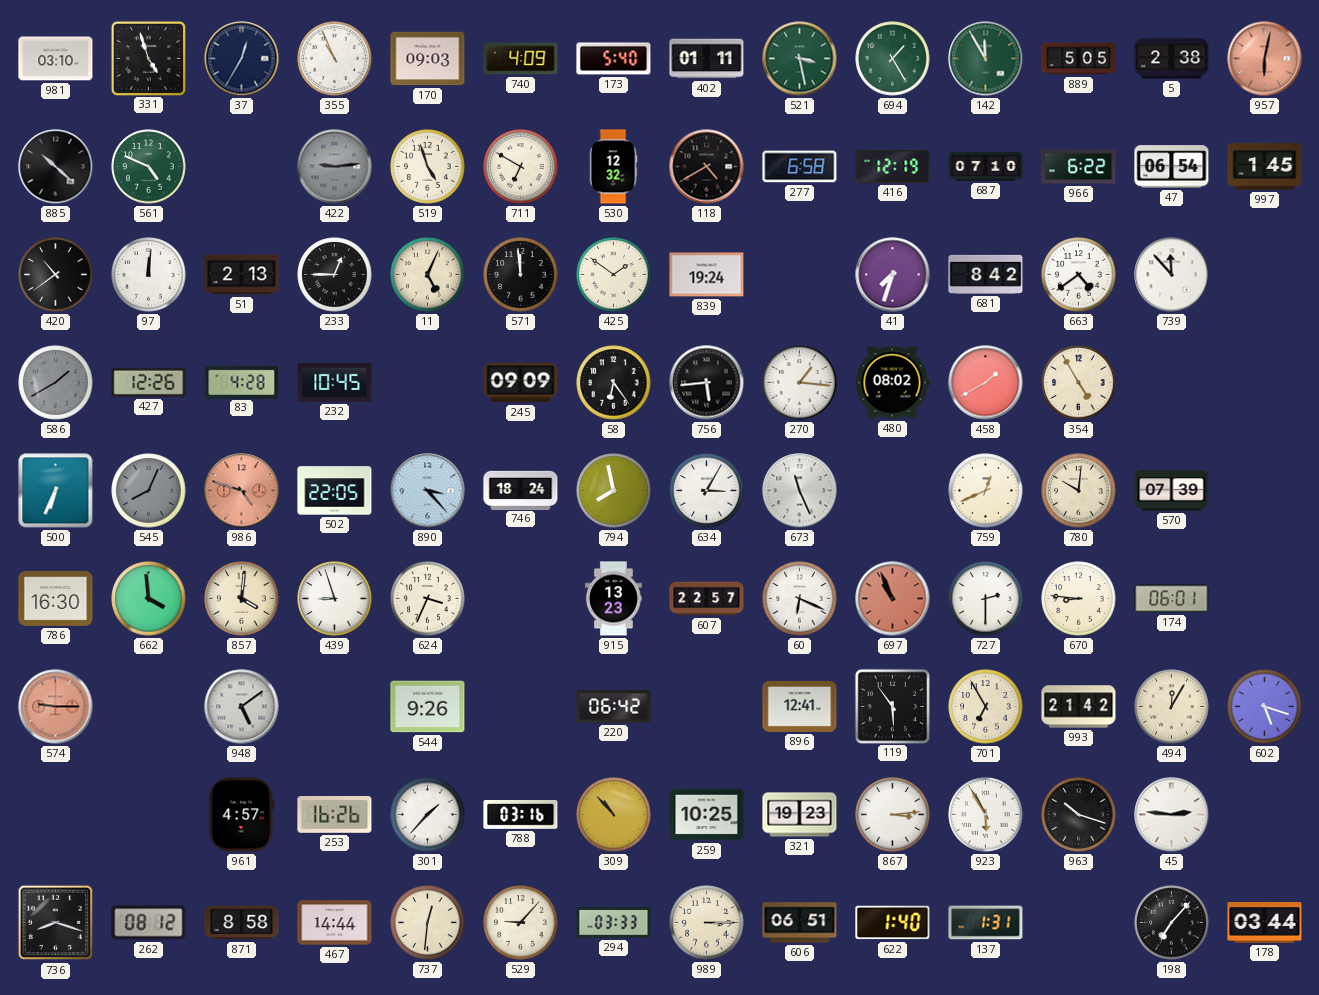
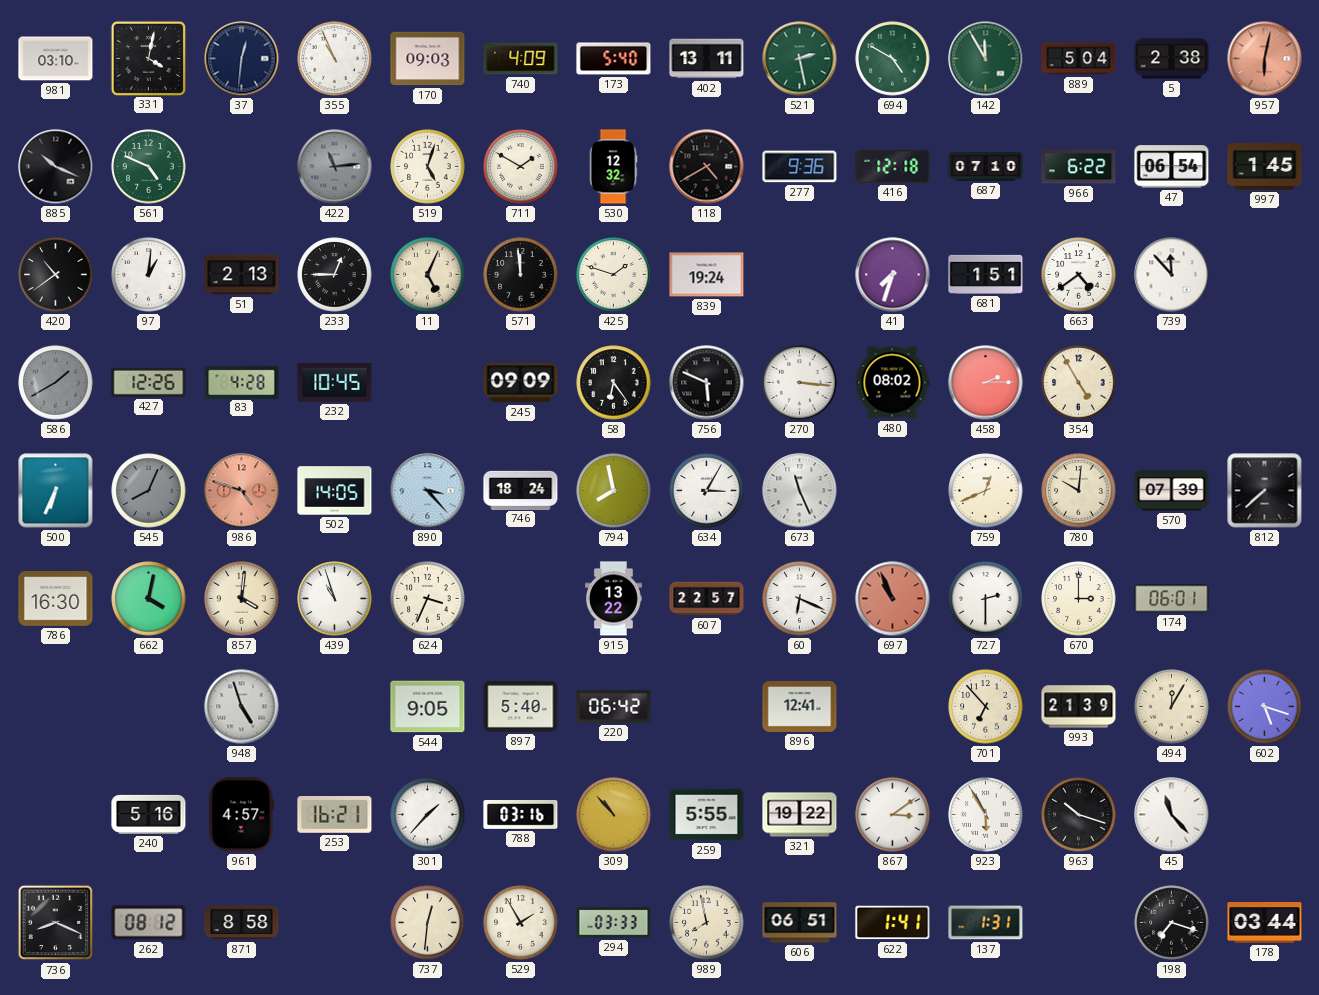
331: 4:57 -> 4:02
37: 12:35 -> 12:31
402: 01:11 -> 13:11
521: 3:28 -> 2:28
694: 1:25 -> 4:50
889: 5:05 -> 5:04
885: 10:22 -> 10:19
422: 9:14 -> 11:14
519: 4:57 -> 5:03
711: 6:50 -> 1:50
277: 6:58 -> 9:36
416: 12:19 -> 12:18
97: 12:01 -> 1:01
425: 1:51 -> 1:48
681: 8:42 -> 1:51
756: 5:44 -> 5:49
270: 1:16 -> 3:16
458: 1:40 -> 2:15
502: 22:05 -> 14:05
812: none -> 7:38
662: 3:59 -> 4:02
439: 8:57 -> 10:57
915: 13:23 -> 13:22
670: 8:46 -> 3:00
574: 9:15 -> none
948: 5:09 -> 4:57
544: 9:26 -> 9:05
897: none -> 5:40
119: 5:54 -> none
701: 6:55 -> 6:53
993: 21:42 -> 21:39
240: none -> 5:16
253: 16:26 -> 16:21
259: 10:25 -> 5:55
321: 19:23 -> 19:22
867: 3:14 -> 3:09
45: 2:46 -> 11:23
736: 8:18 -> 8:19
467: 14:44 -> none
529: 9:07 -> 1:55
989: 3:15 -> 7:58
622: 1:40 -> 1:41
198: 7:07 -> 7:18
